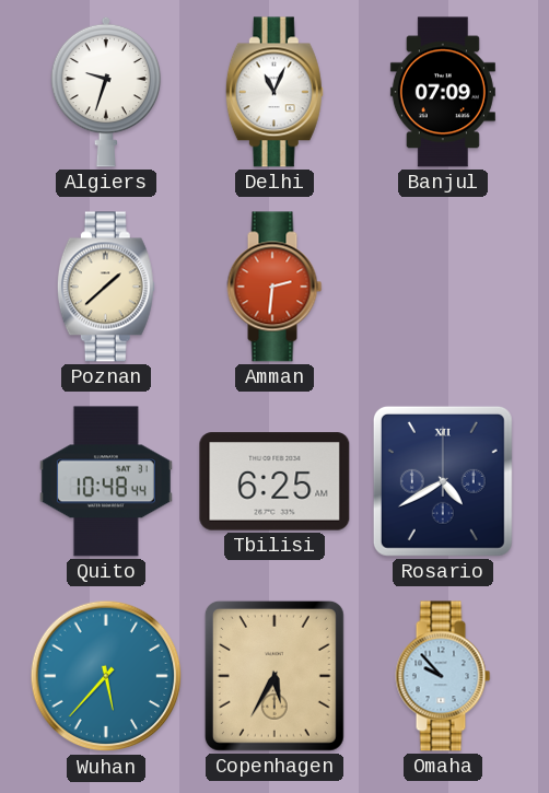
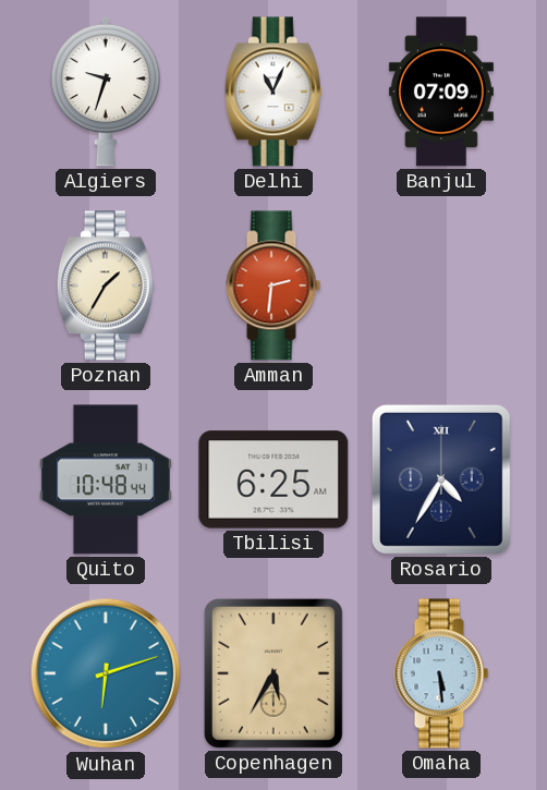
Poznan: 1:38 -> 1:35
Rosario: 4:40 -> 4:35
Wuhan: 5:37 -> 6:12
Omaha: 9:53 -> 5:29
